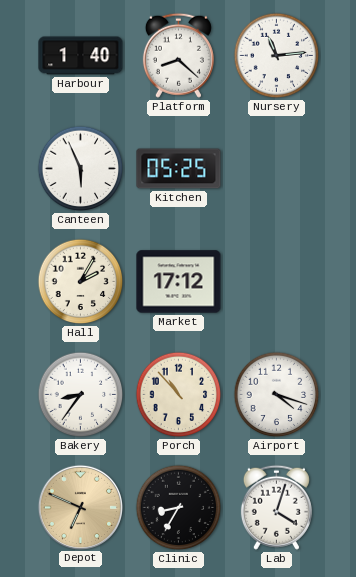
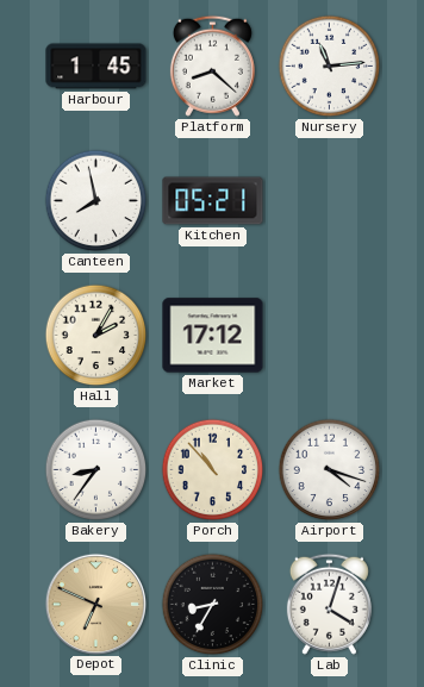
Harbour: 1:40 -> 1:45
Canteen: 5:56 -> 7:58
Kitchen: 05:25 -> 05:21
